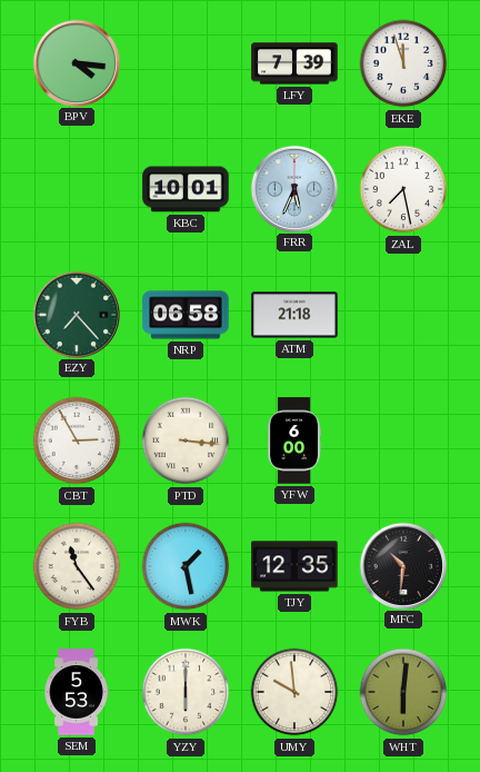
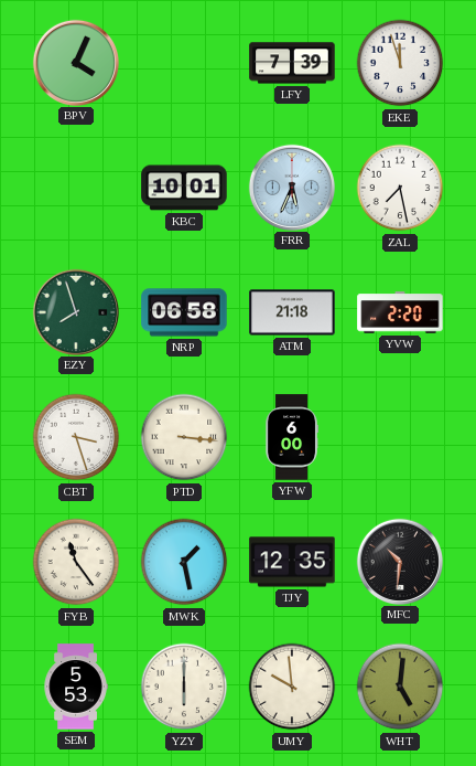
BPV: 4:16 -> 4:04
EZY: 7:23 -> 7:57
YVW: none -> 2:20
CBT: 2:55 -> 3:27
WHT: 6:01 -> 5:01
